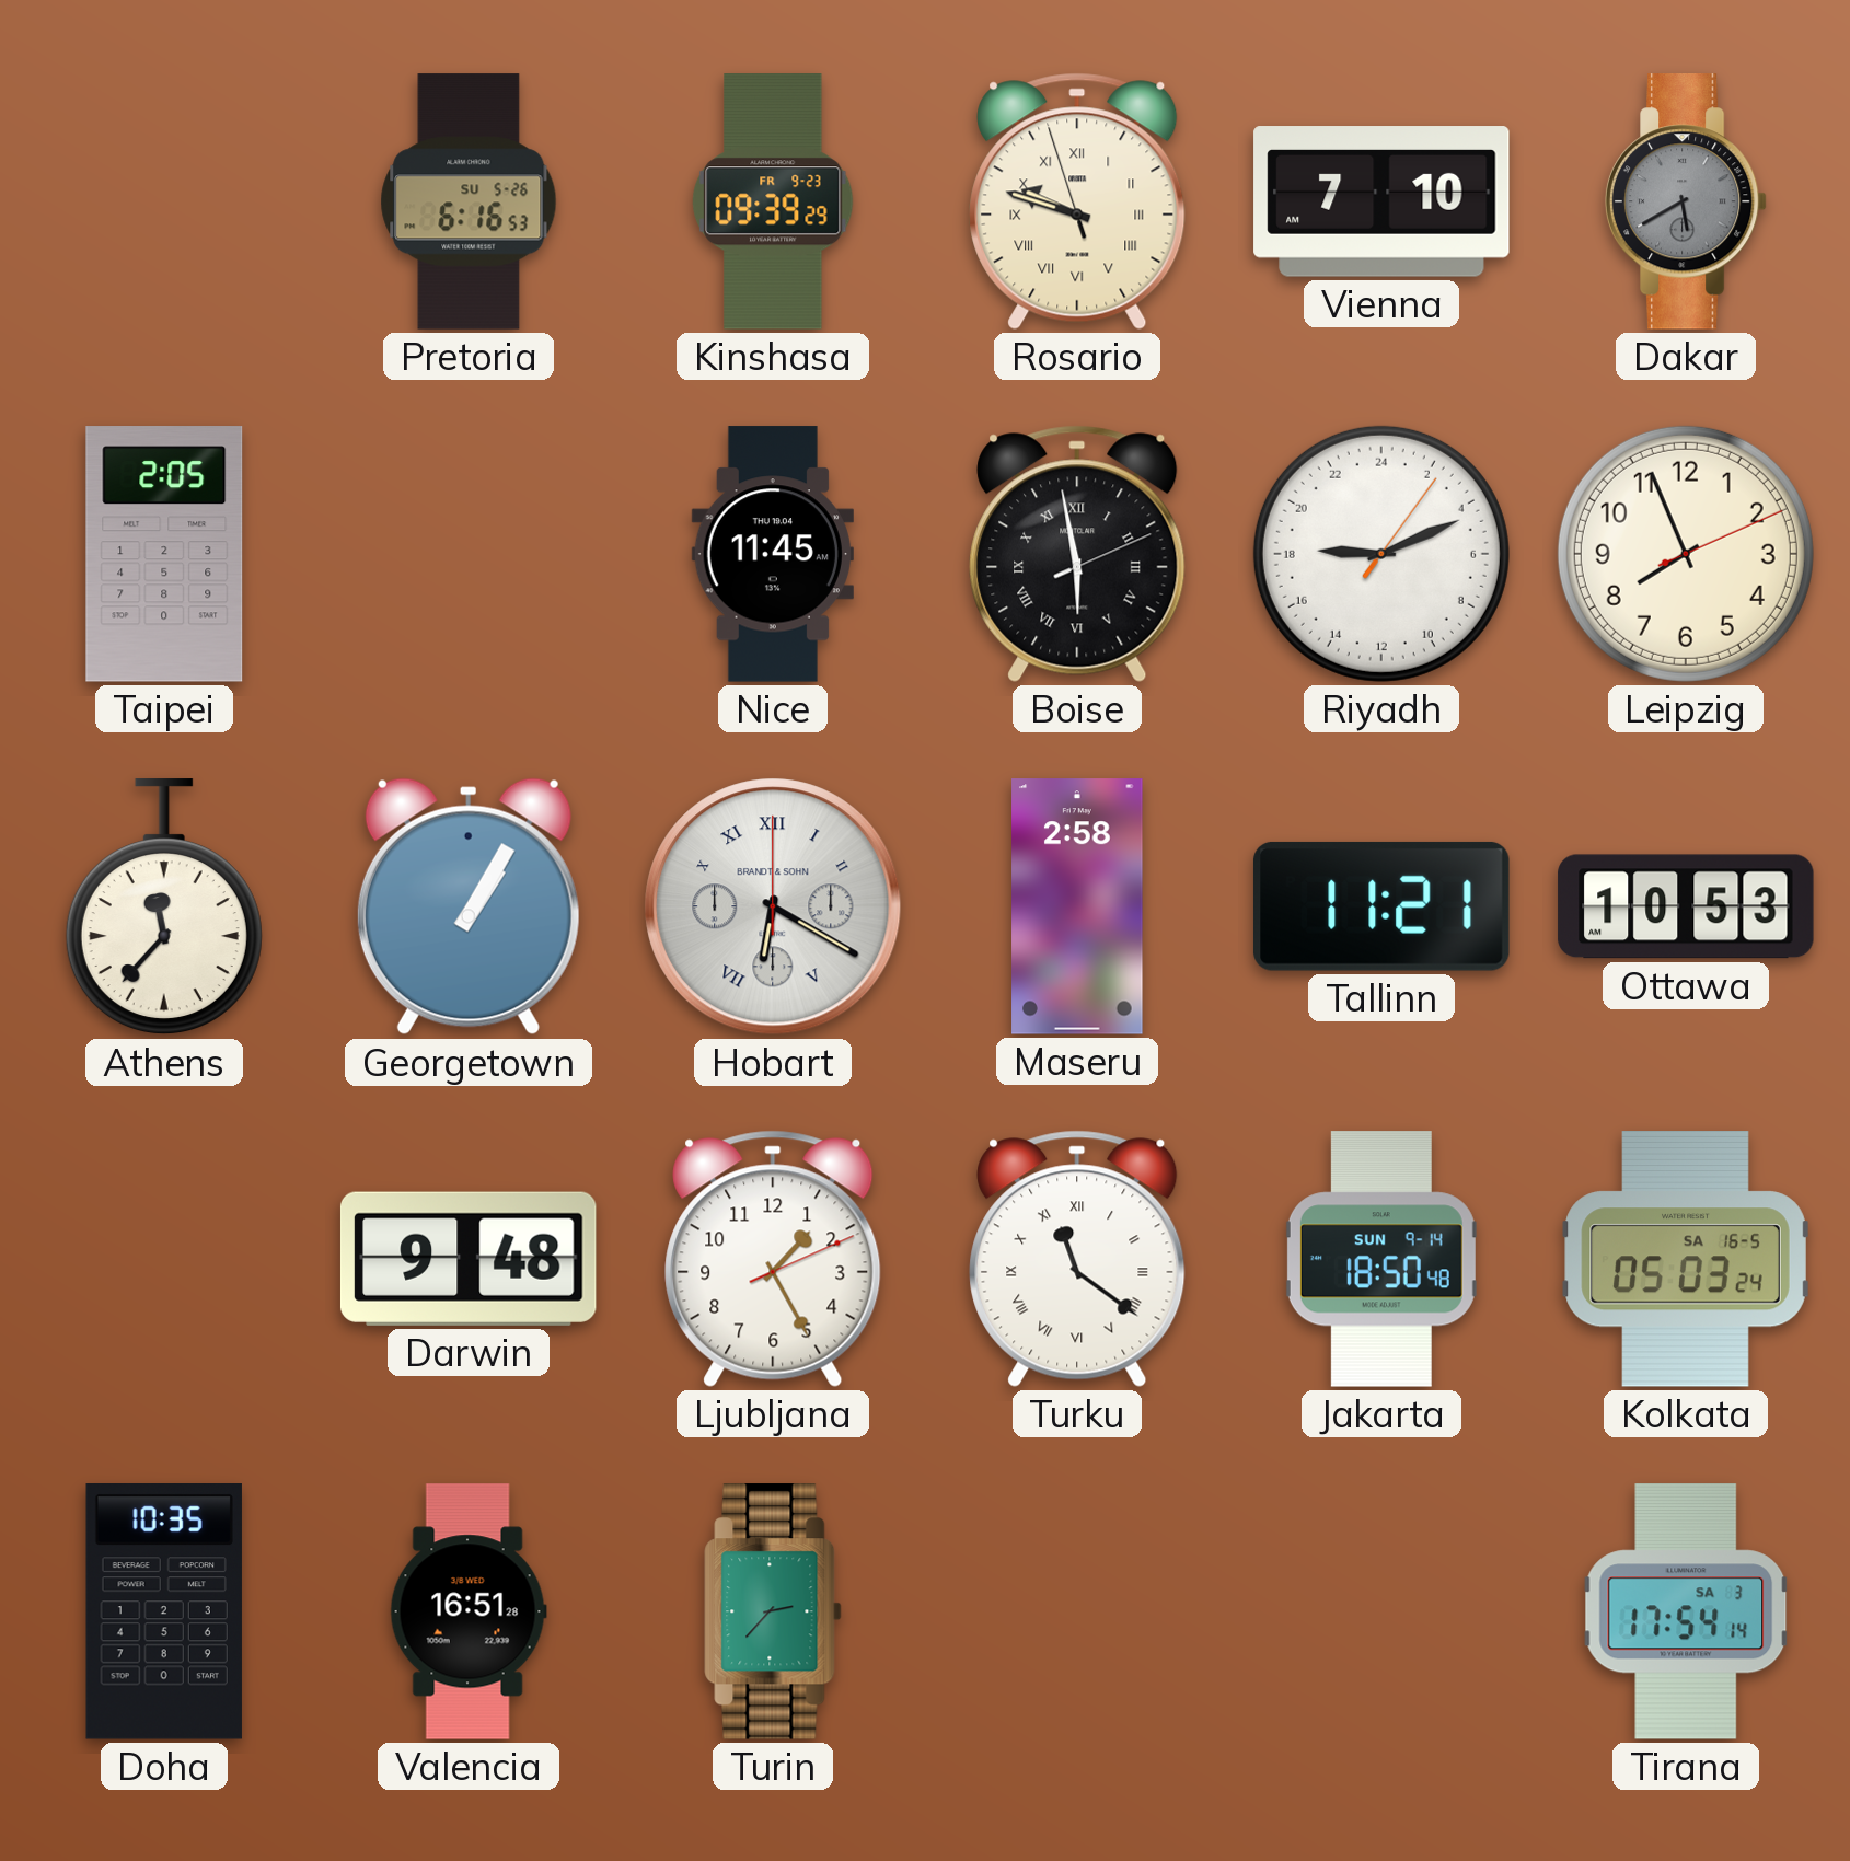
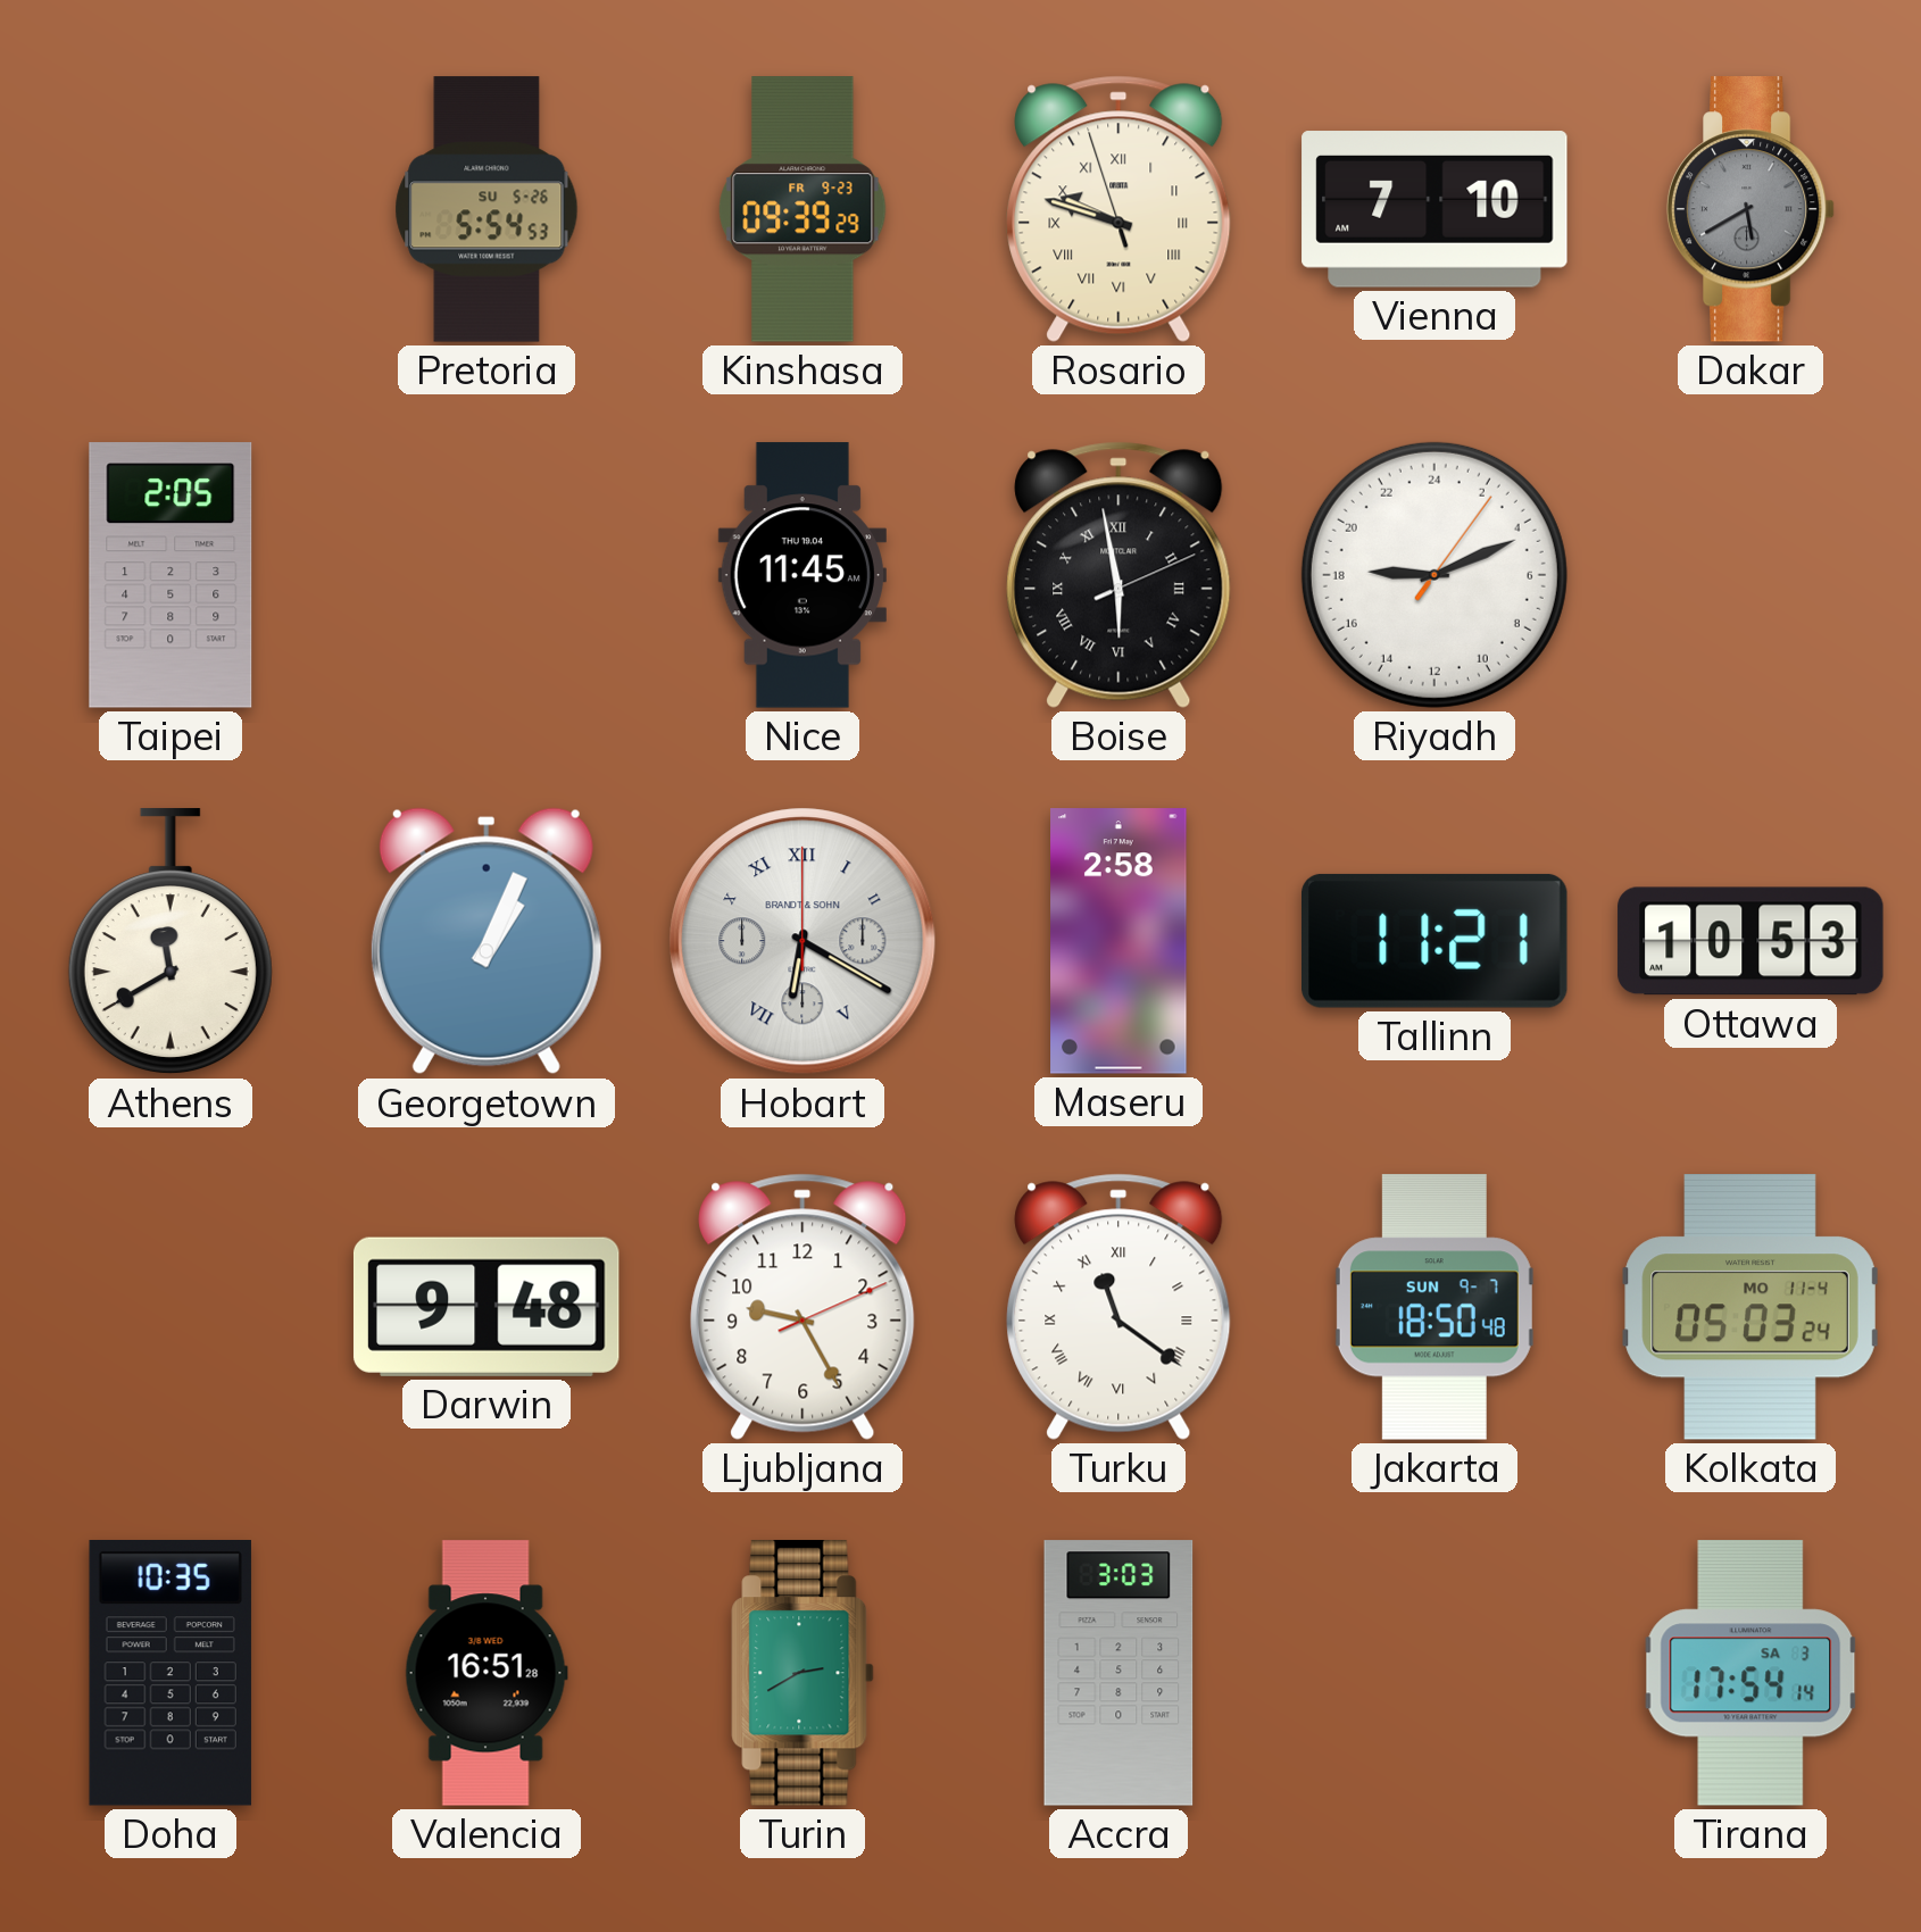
Pretoria: 6:16 -> 5:54
Leipzig: 7:56 -> none
Athens: 11:37 -> 11:40
Georgetown: 1:05 -> 1:04
Ljubljana: 1:25 -> 9:25
Jakarta date: SUN 9-14 -> SUN 9-7
Kolkata date: SA 16-5 -> MO 11-4
Turin: 2:37 -> 2:40
Accra: none -> 3:03
